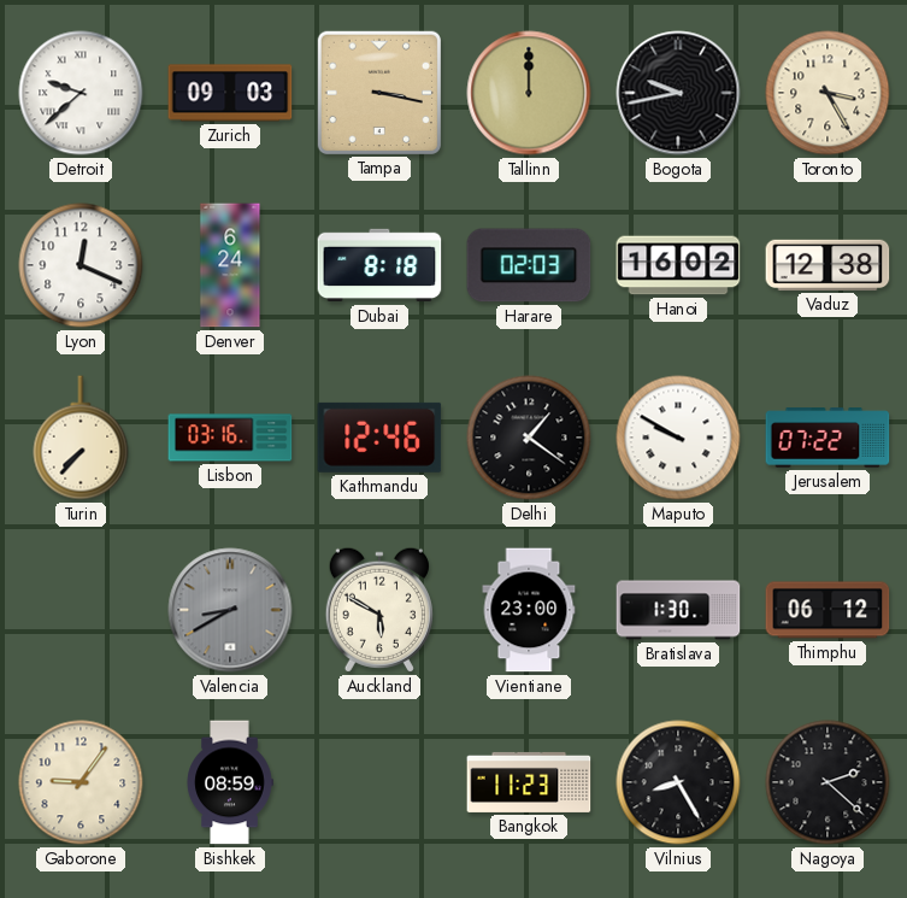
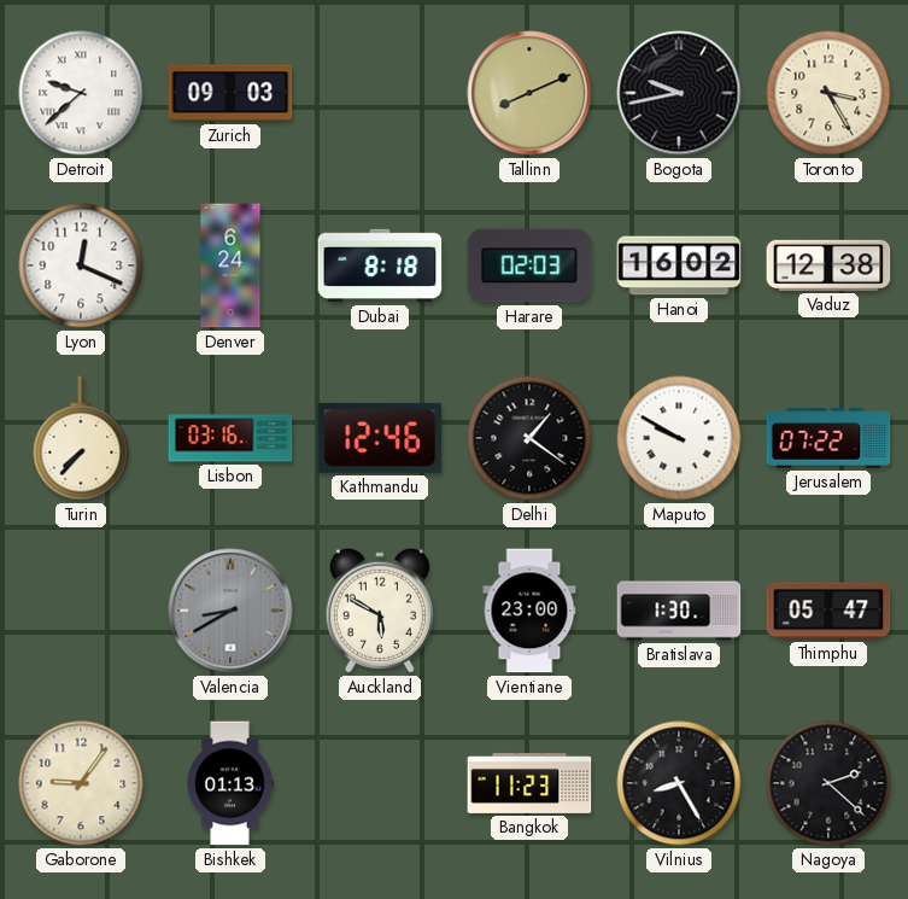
Tampa: 3:17 -> none
Tallinn: 12:00 -> 8:11
Thimphu: 06:12 -> 05:47
Bishkek: 08:59 -> 01:13
